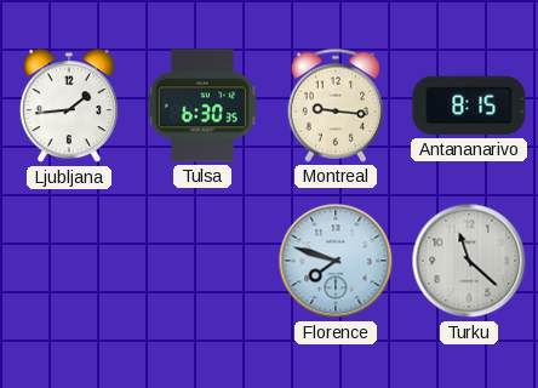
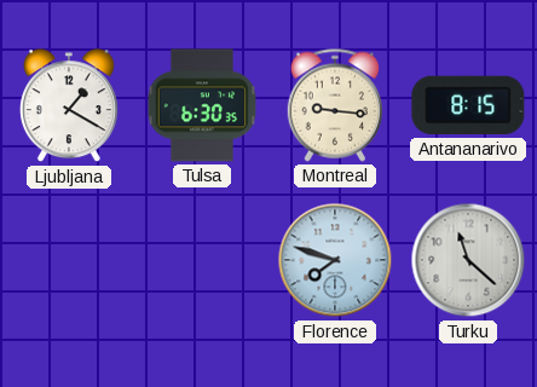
Ljubljana: 1:44 -> 1:20
